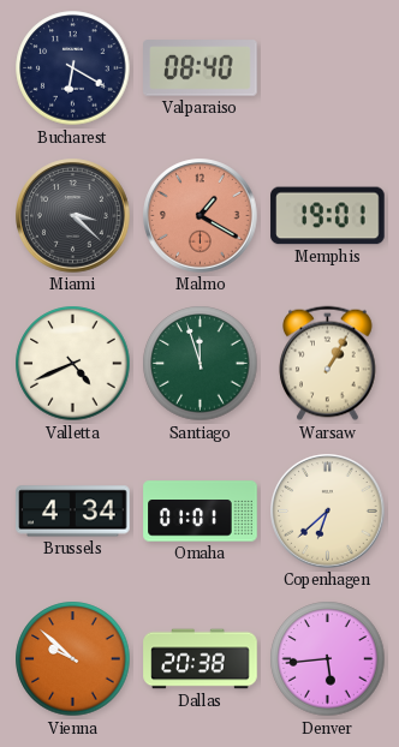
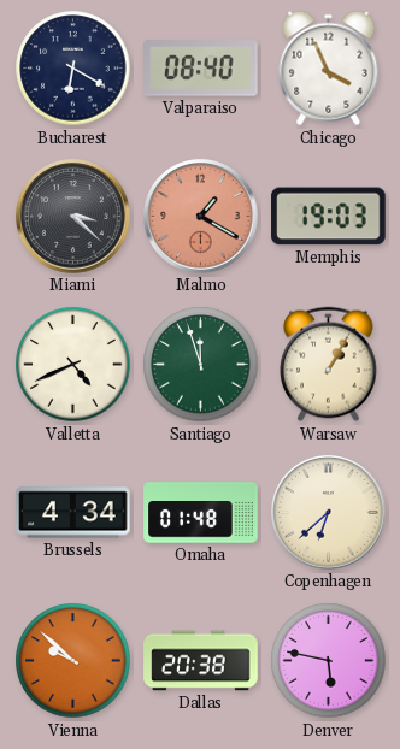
Chicago: none -> 3:56
Memphis: 19:01 -> 19:03
Omaha: 01:01 -> 01:48
Denver: 5:44 -> 5:47
